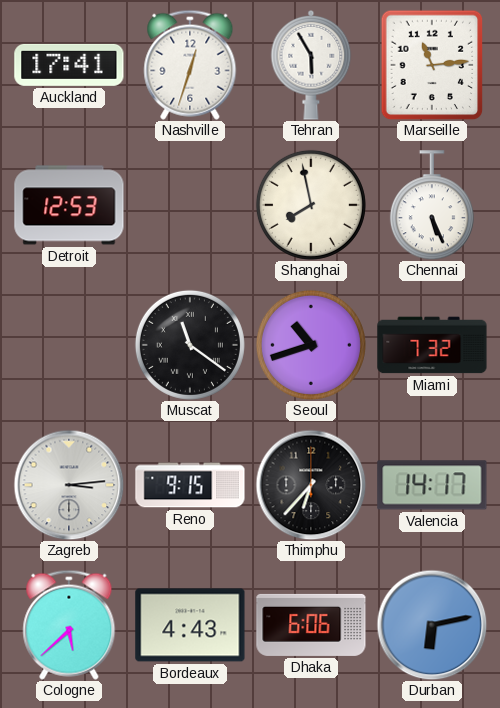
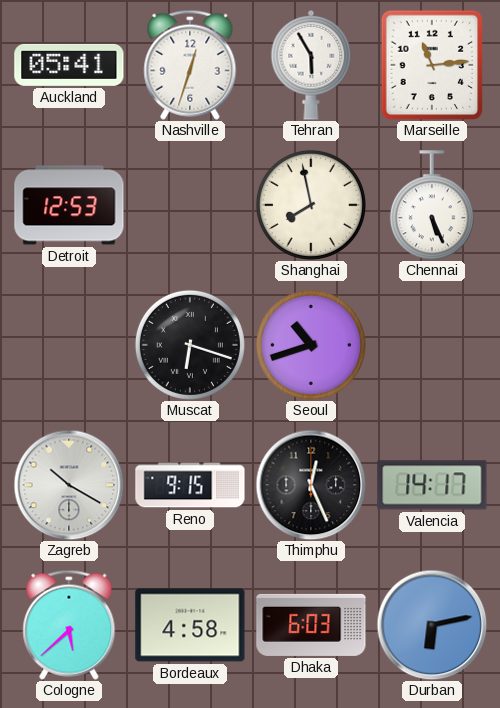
Auckland: 17:41 -> 05:41
Muscat: 11:21 -> 6:18
Miami: 7:32 -> none
Zagreb: 3:14 -> 10:20
Thimphu: 6:37 -> 12:26
Bordeaux: 4:43 -> 4:58
Dhaka: 6:06 -> 6:03
